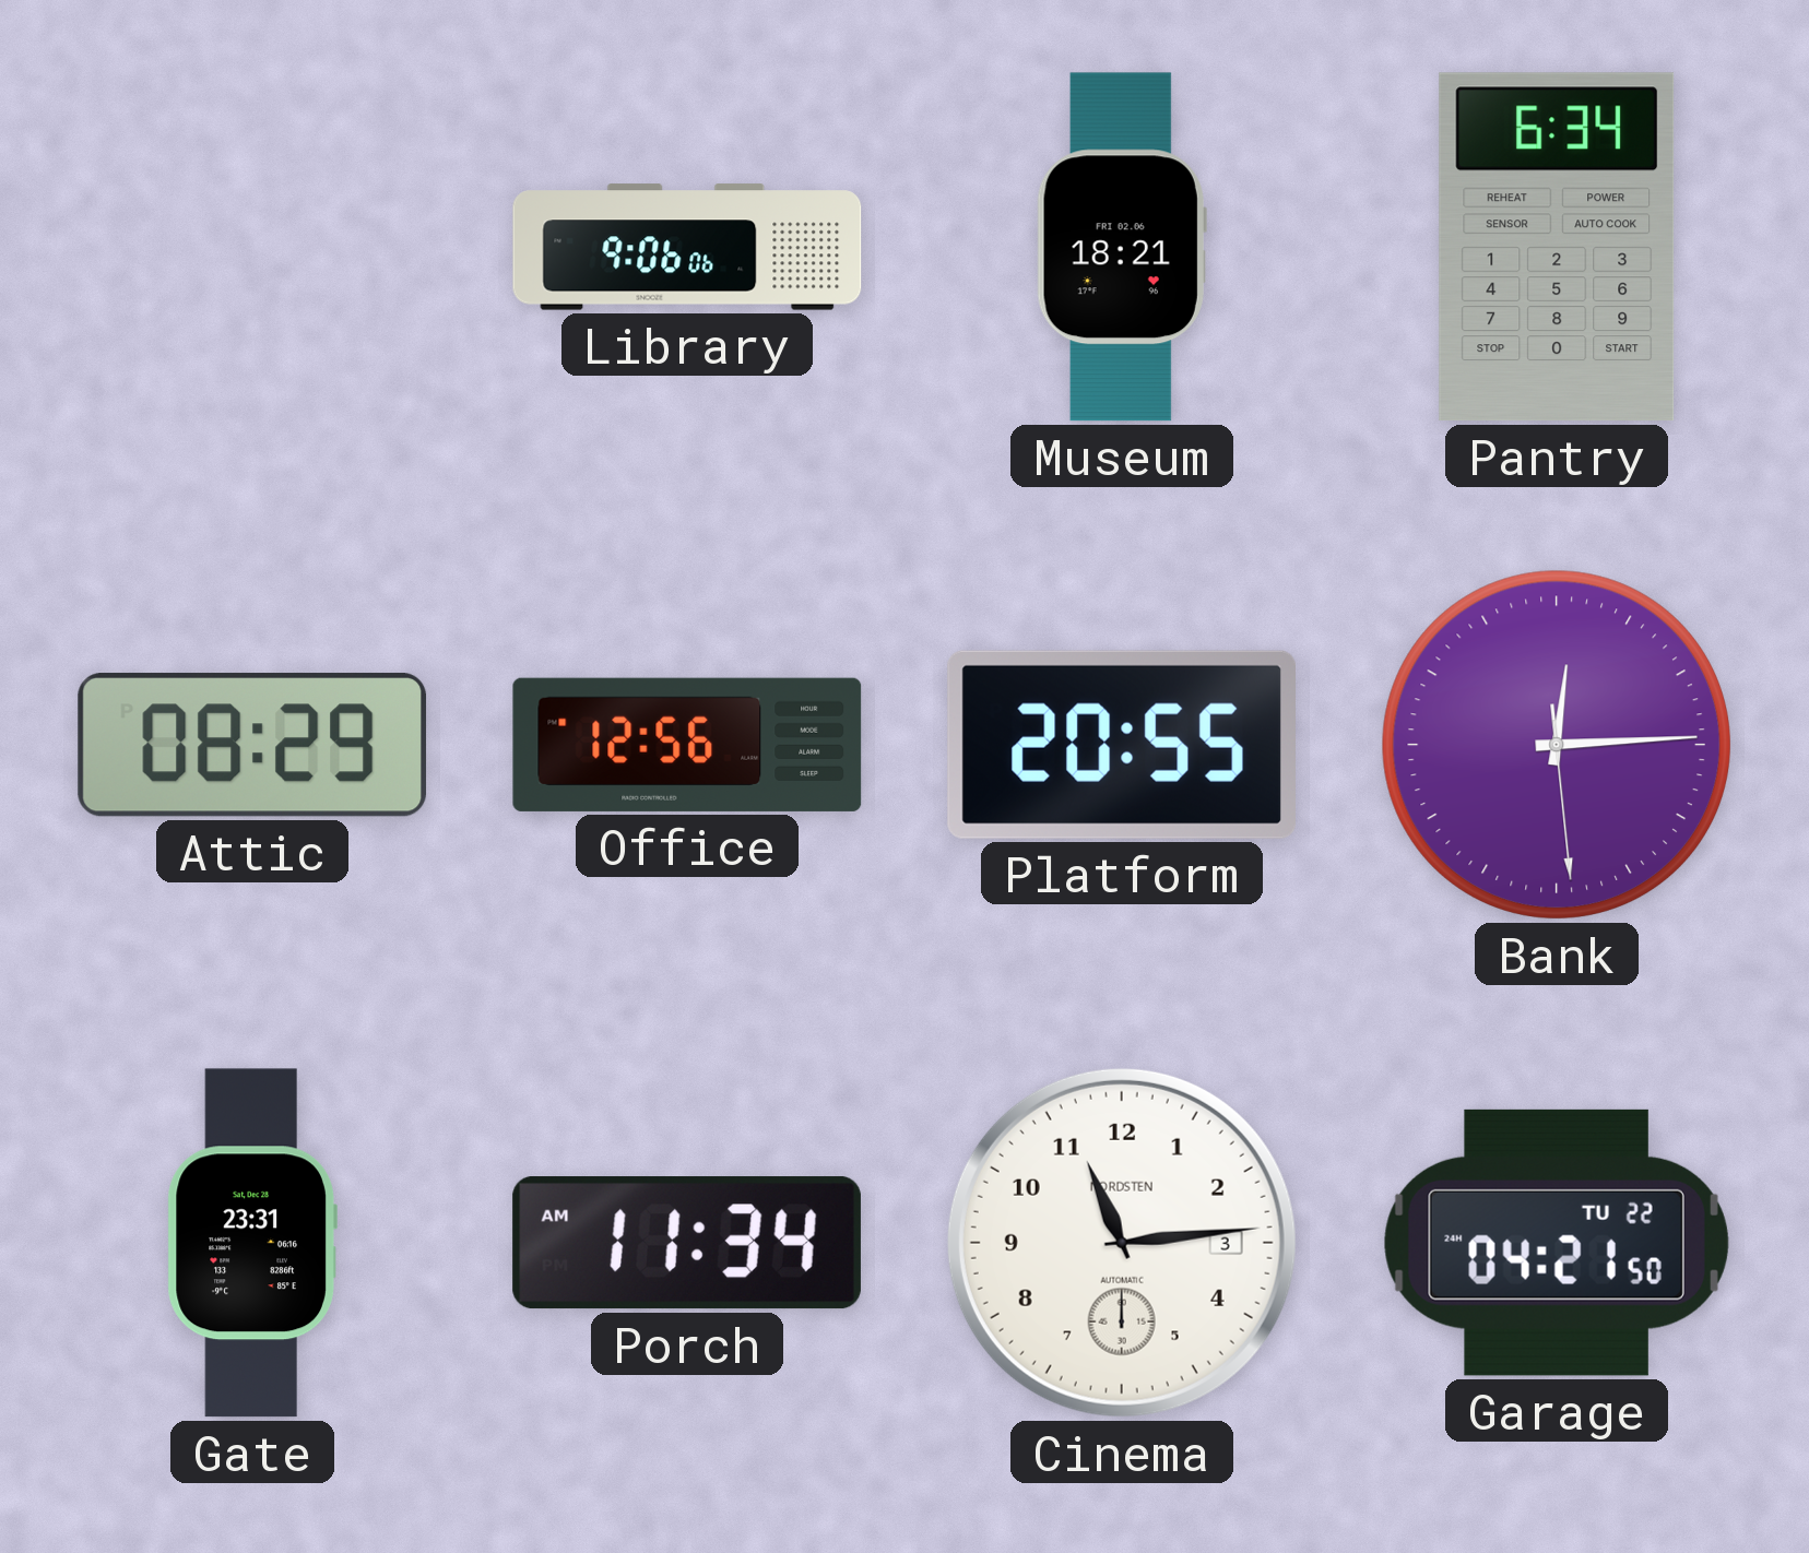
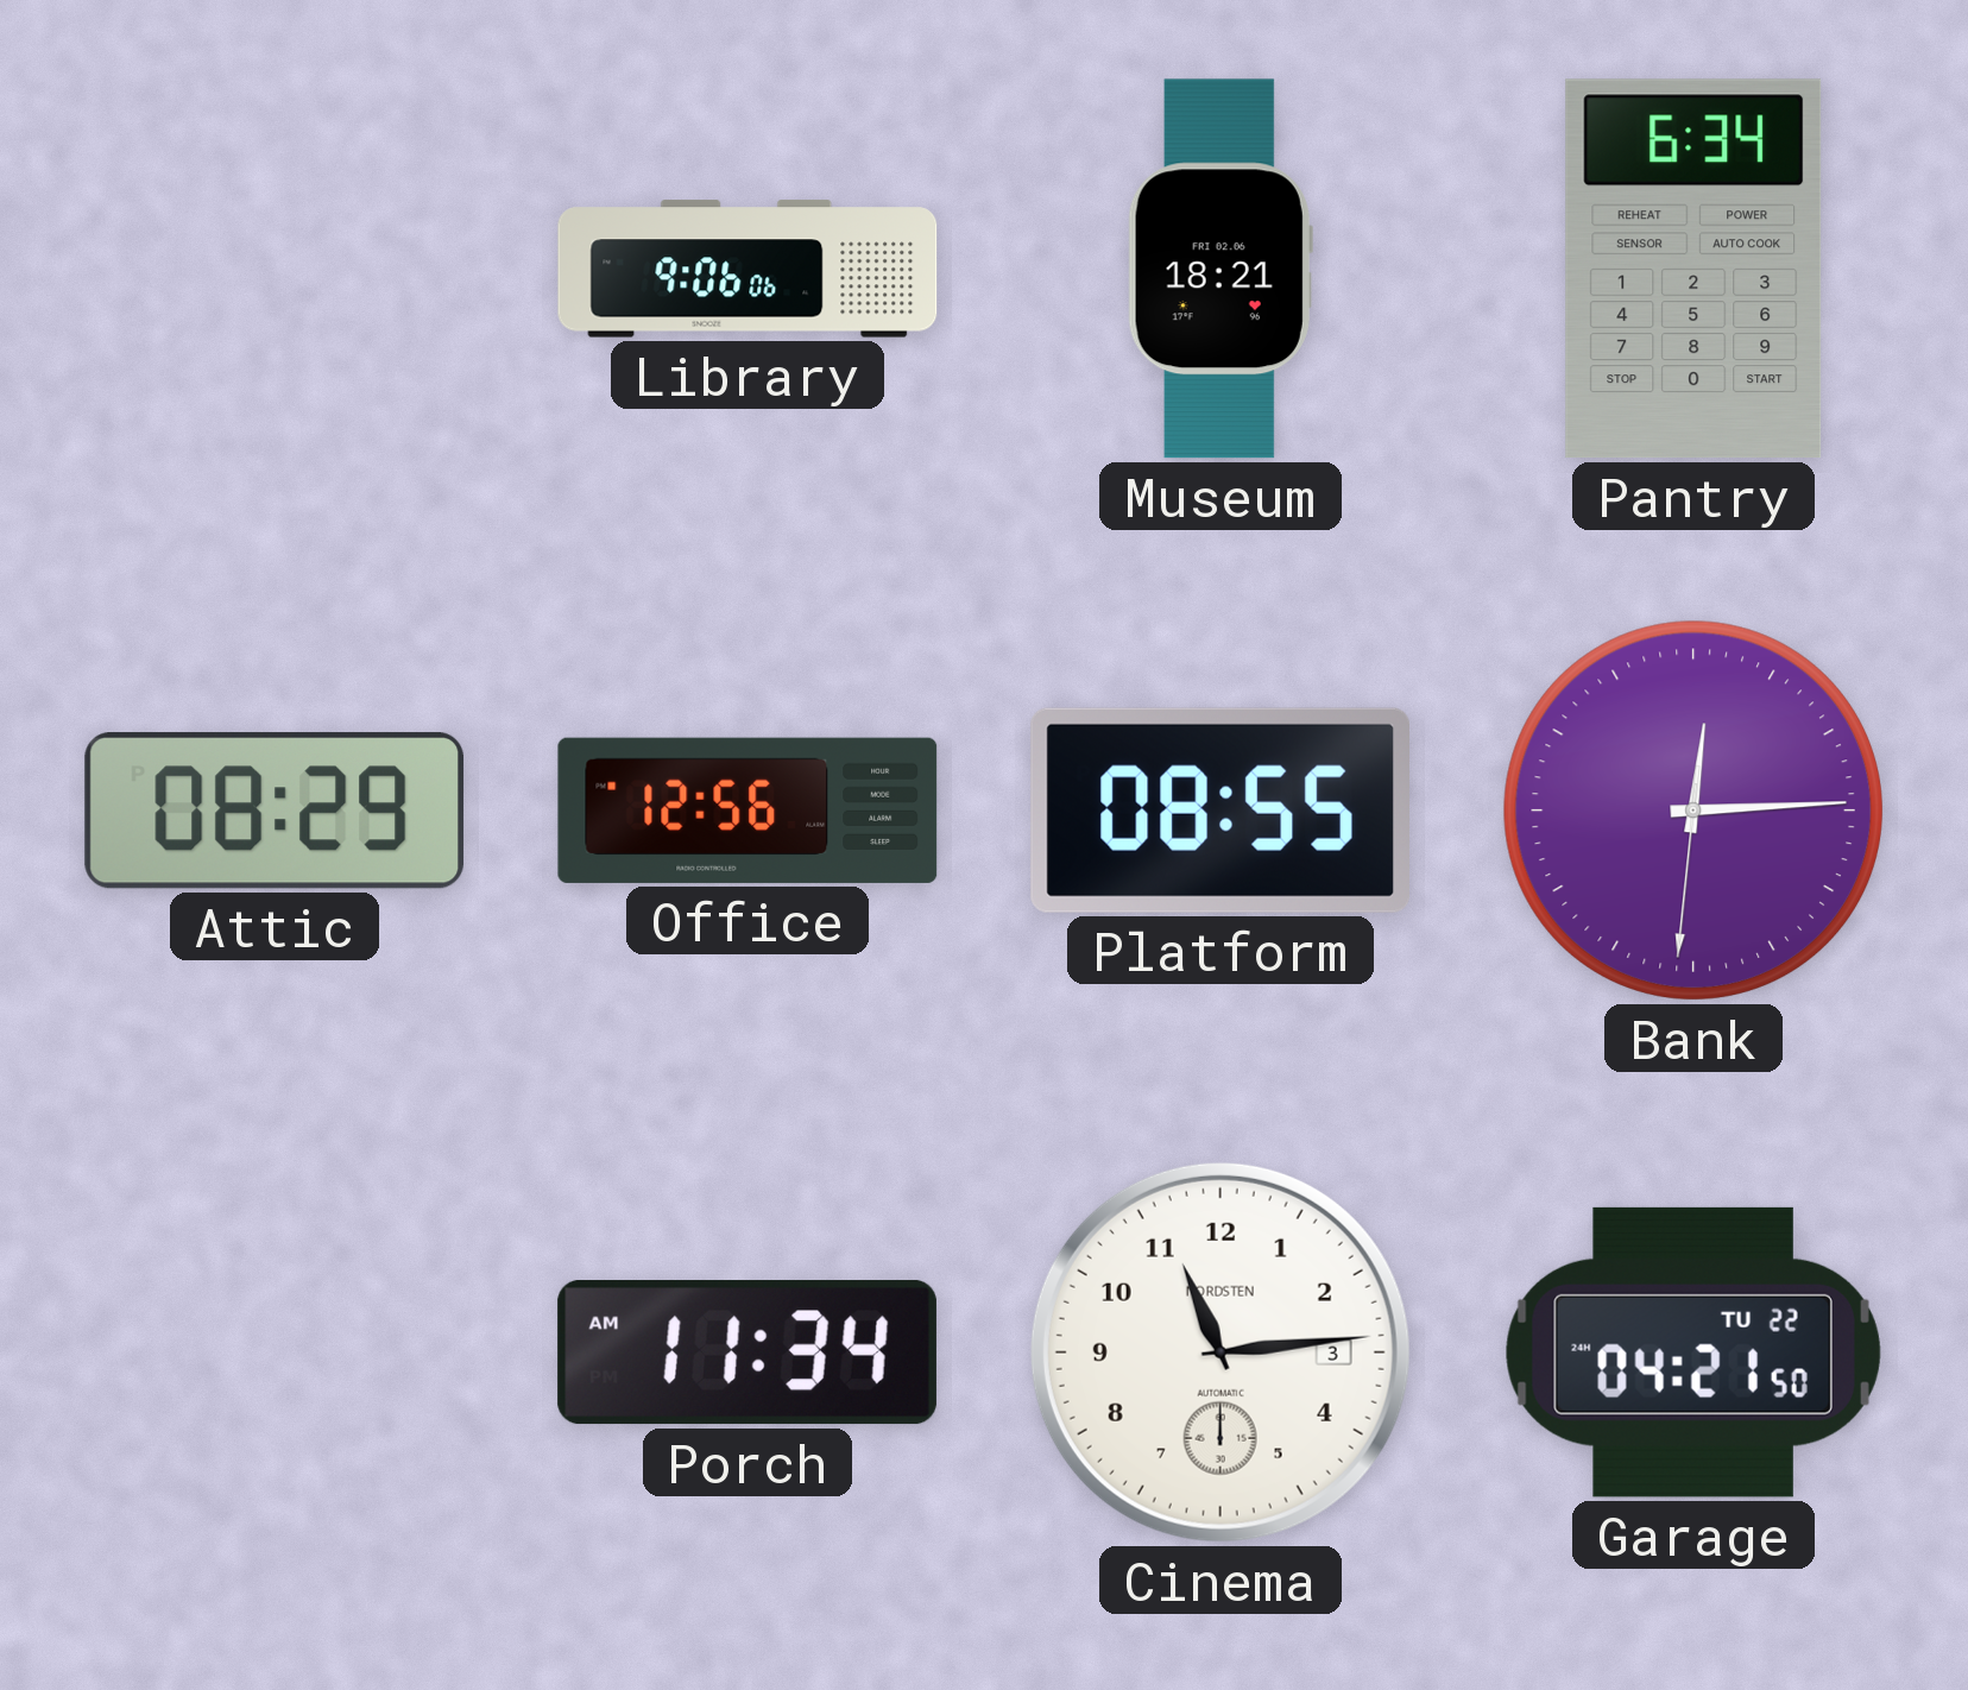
Platform: 20:55 -> 08:55
Bank: 12:14:29 -> 12:14:31
Gate: 23:31 -> none
